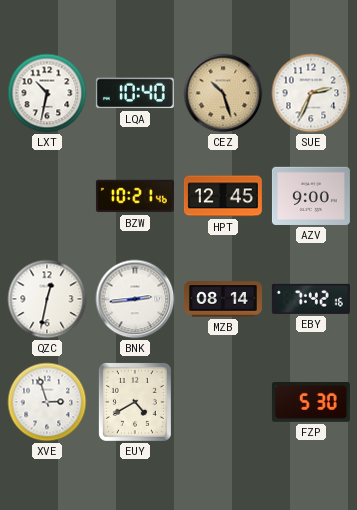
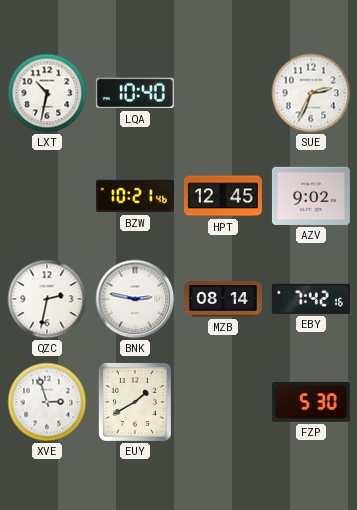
CEZ: 10:27 -> none
AZV: 9:00 -> 9:02
QZC: 12:32 -> 2:32
BNK: 2:44 -> 2:47
EUY: 4:40 -> 1:40
